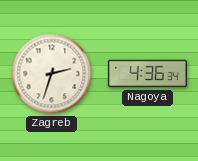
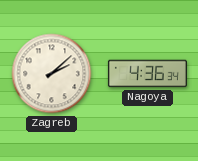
Zagreb: 2:33 -> 2:08
